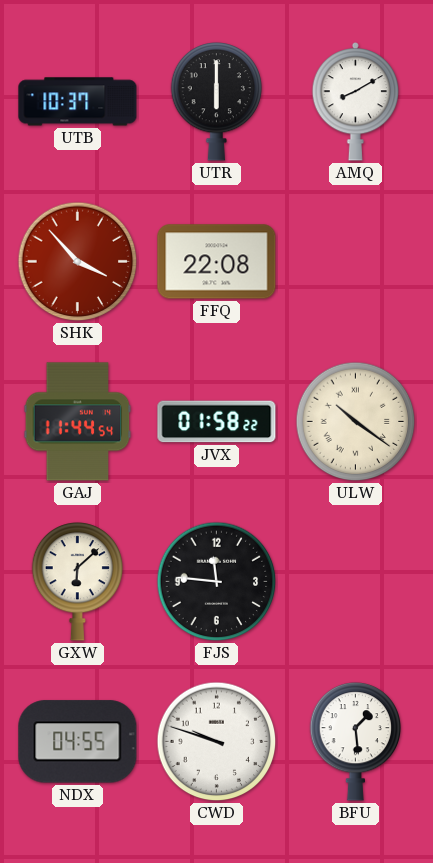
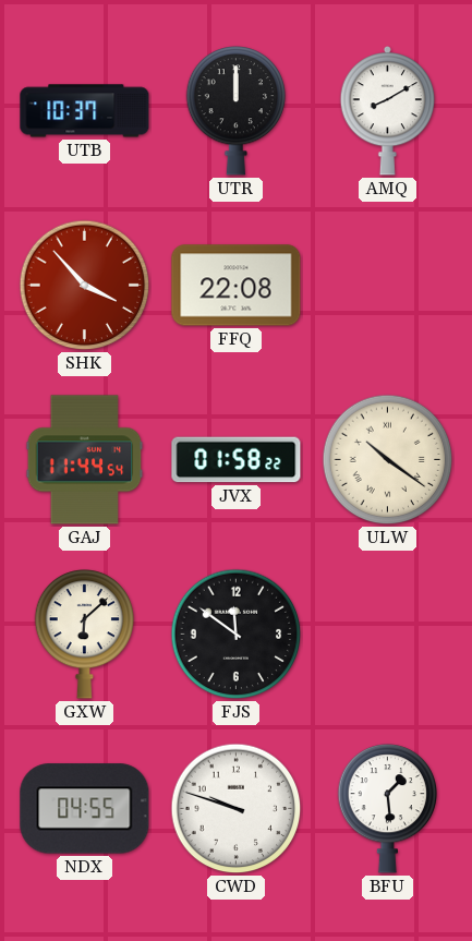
UTR: 6:00 -> 12:00
FJS: 11:46 -> 11:51
